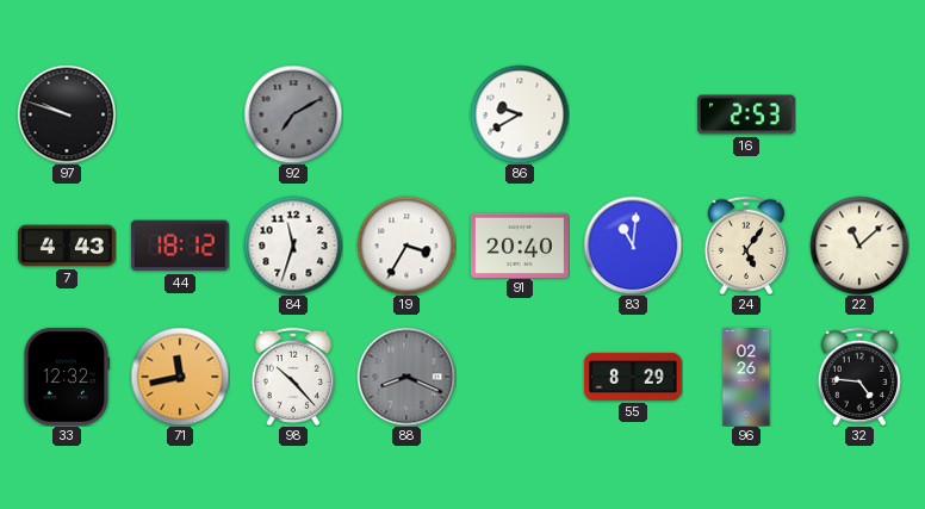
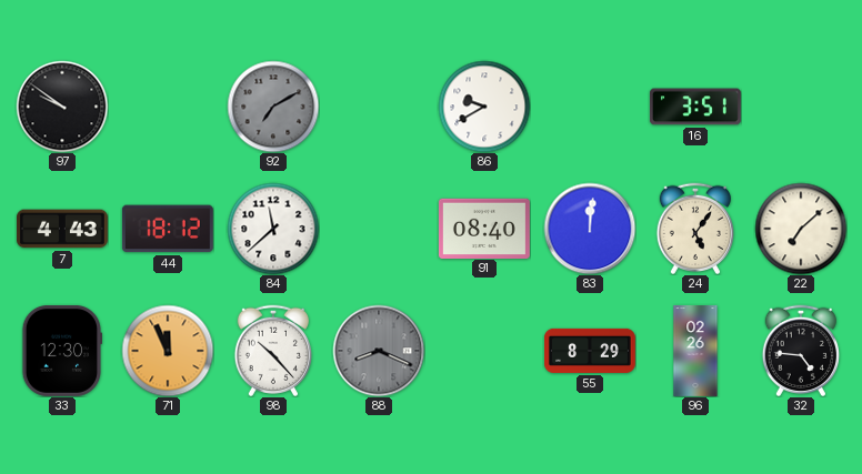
97: 9:48 -> 9:51
16: 2:53 -> 3:51
84: 11:33 -> 11:38
19: 3:35 -> none
91: 20:40 -> 08:40
83: 11:01 -> 12:01
22: 11:08 -> 7:08
33: 12:32 -> 12:30
71: 11:43 -> 11:56
